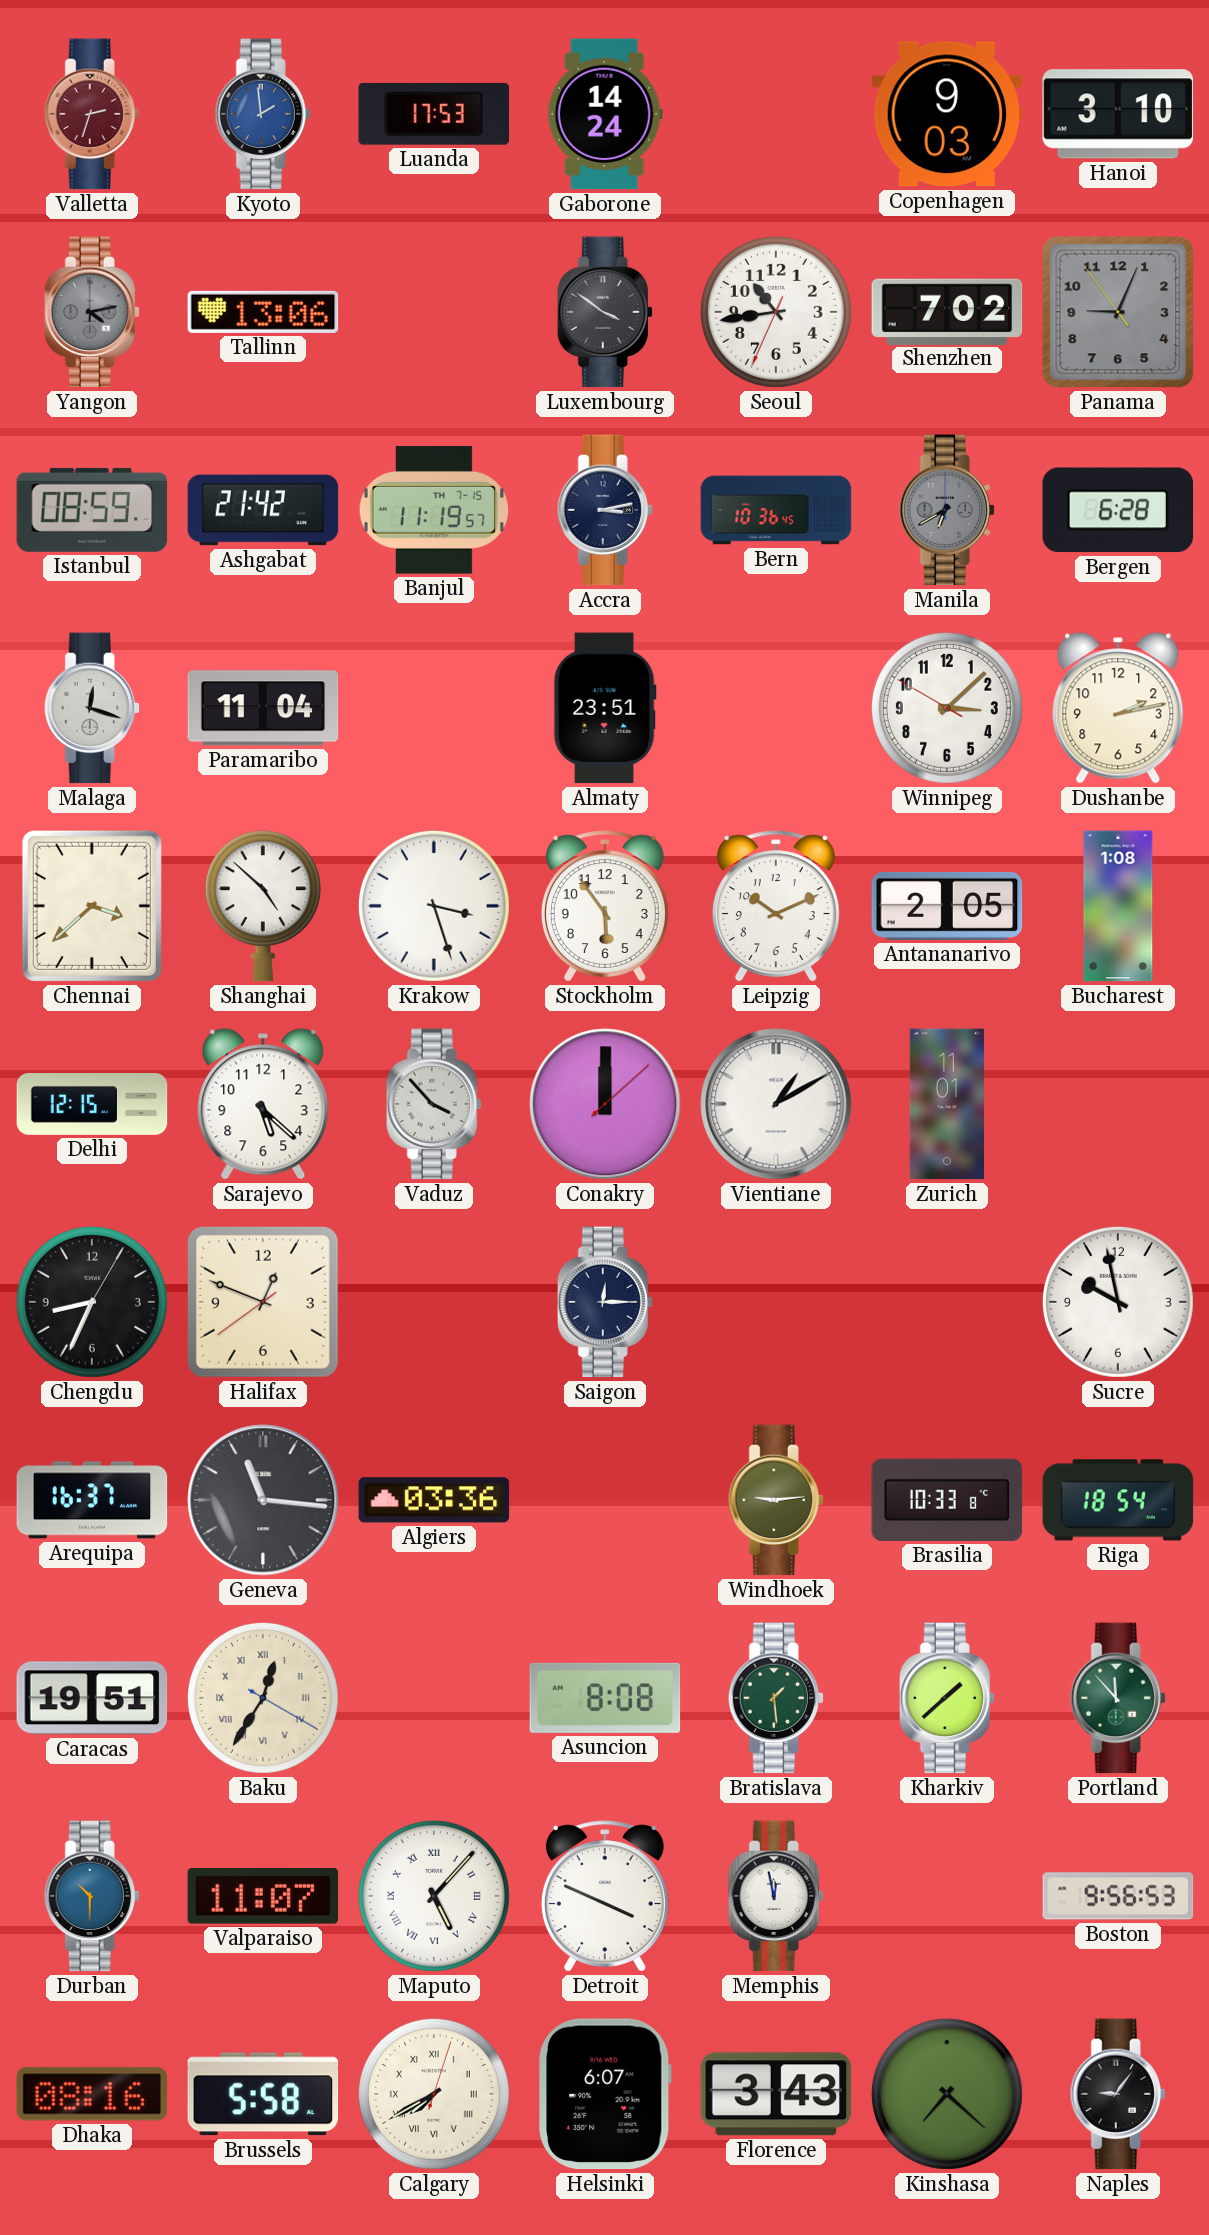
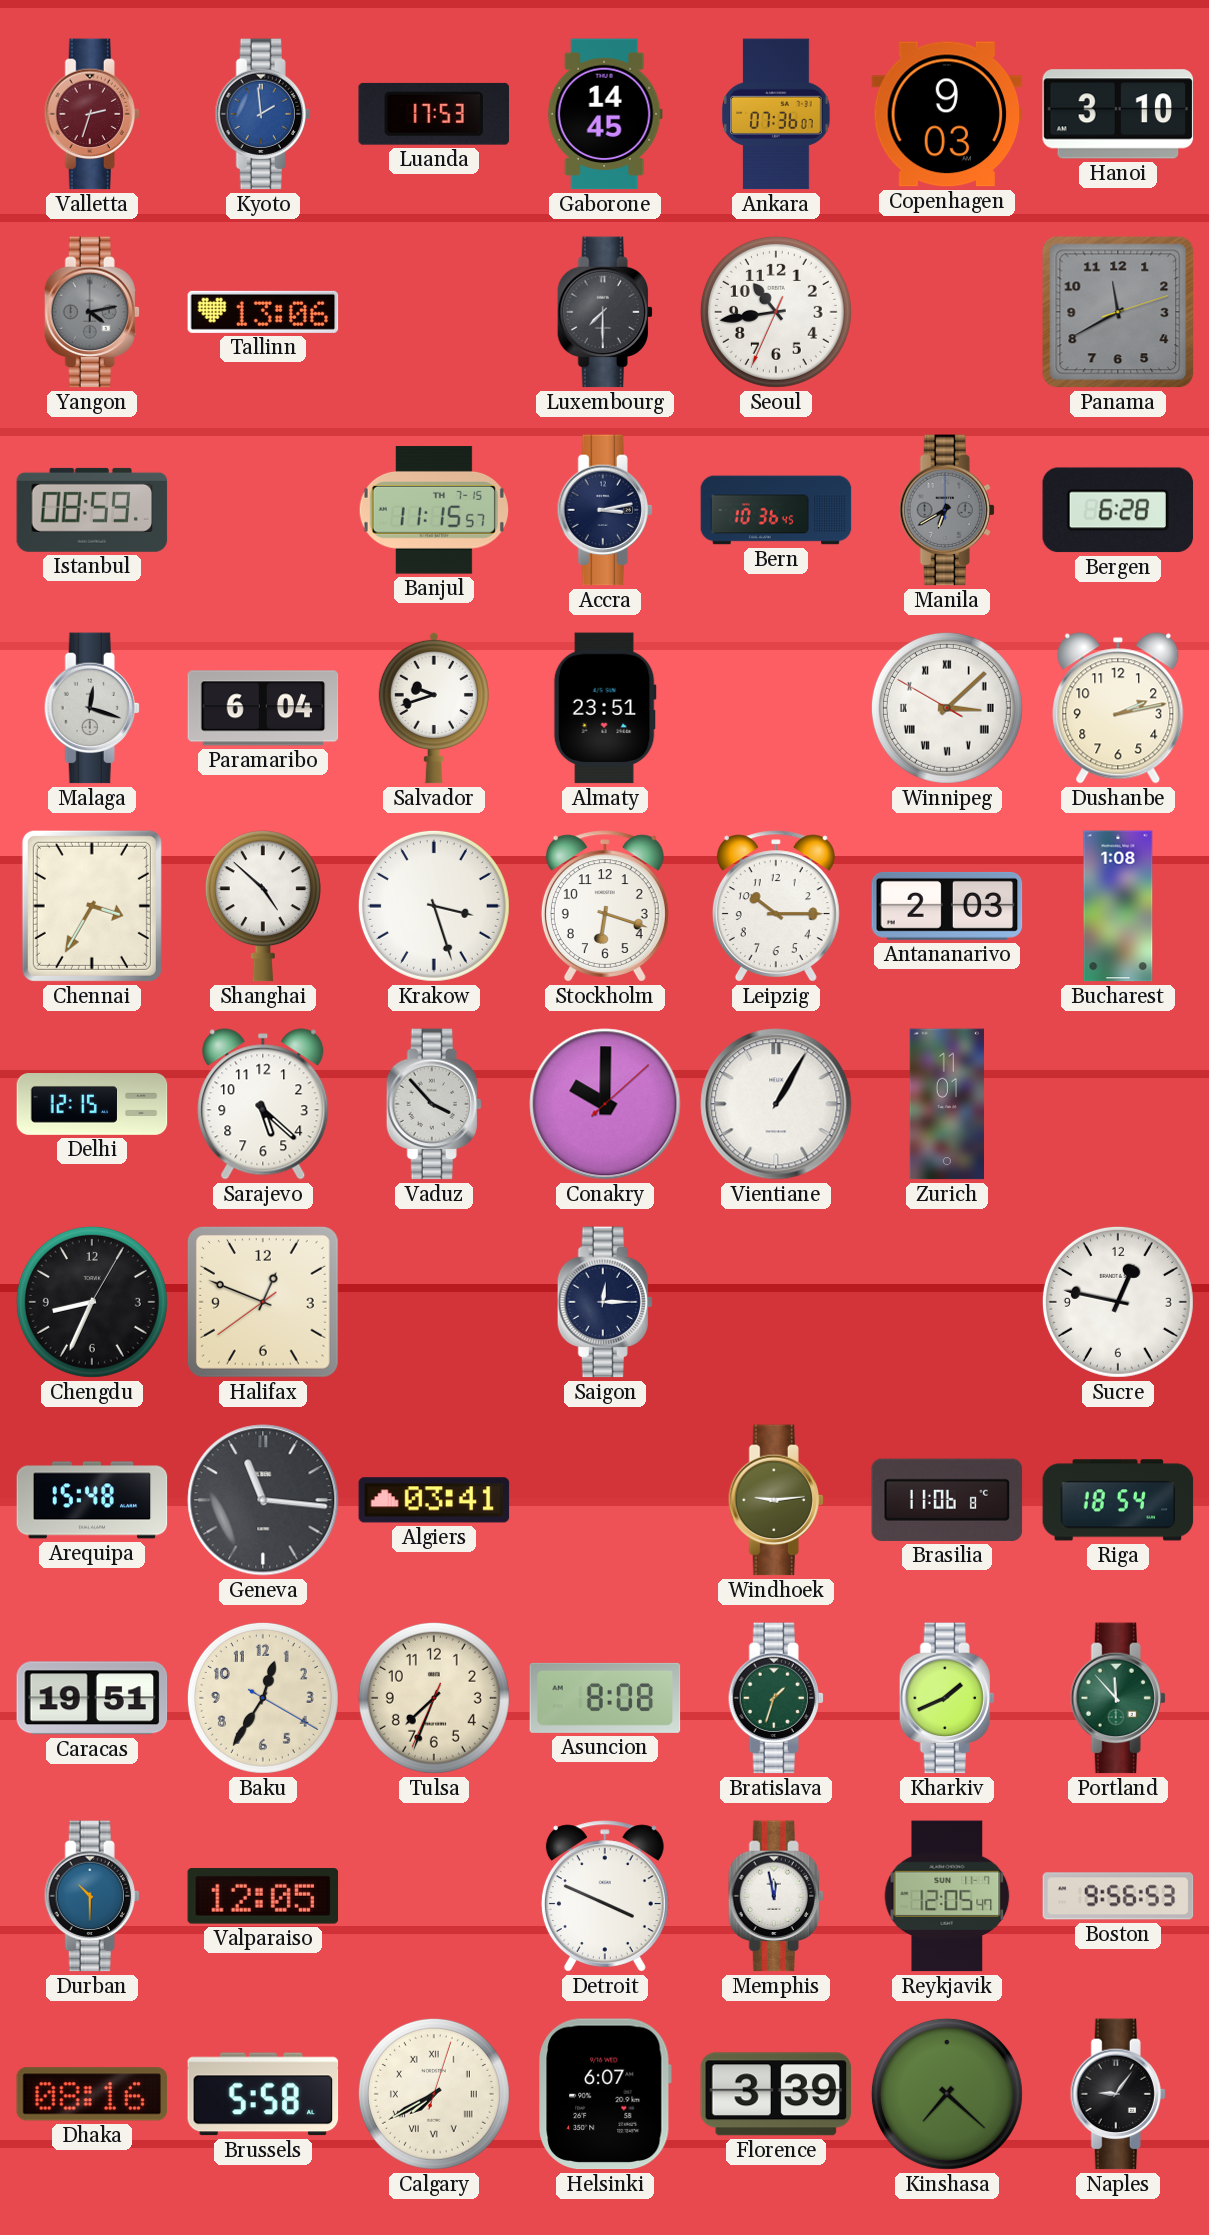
Gaborone: 14:24 -> 14:45
Ankara: none -> 07:36
Luxembourg: 3:51 -> 7:30
Shenzhen: 7:02 -> none
Panama: 9:03 -> 11:40
Ashgabat: 21:42 -> none
Banjul: 11:19 -> 11:15
Paramaribo: 11:04 -> 6:04
Salvador: none -> 9:42
Winnipeg numerals: Arabic -> Roman
Chennai: 3:38 -> 3:35
Stockholm: 5:54 -> 6:18
Leipzig: 10:11 -> 10:15
Antananarivo: 2:05 -> 2:03
Conakry: 12:00 -> 10:00
Vientiane: 1:10 -> 1:05
Sucre: 9:58 -> 12:47
Arequipa: 16:37 -> 15:48
Algiers: 03:36 -> 03:41
Brasilia: 10:33 -> 11:06
Baku numerals: Roman -> Arabic
Tulsa: none -> 7:33
Bratislava: 1:29 -> 1:33
Kharkiv: 1:38 -> 1:41
Valparaiso: 11:07 -> 12:05
Maputo: 5:07 -> none
Reykjavik: none -> 12:05
Florence: 3:43 -> 3:39
